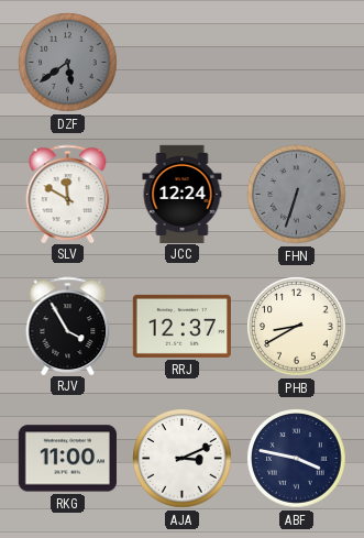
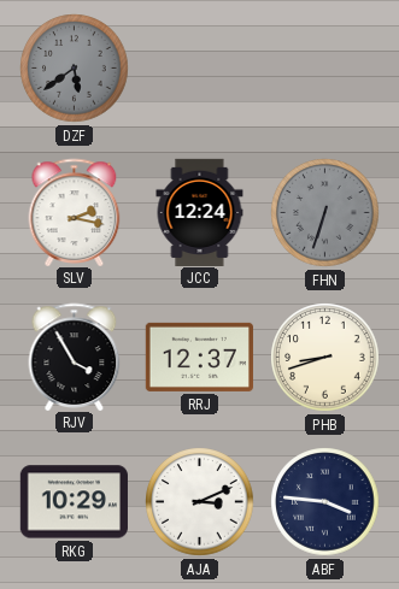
SLV: 11:50 -> 2:17
PHB: 8:40 -> 8:42
RKG: 11:00 -> 10:29
ABF: 3:47 -> 3:46
